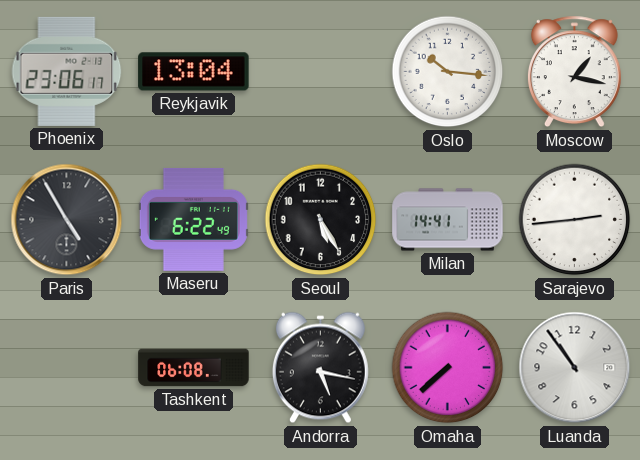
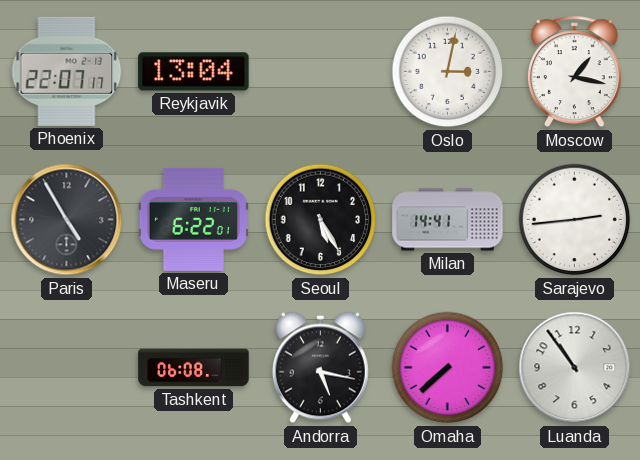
Phoenix: 23:06 -> 22:07
Oslo: 10:16 -> 3:02
Maseru: 6:22:49 -> 6:22:01
